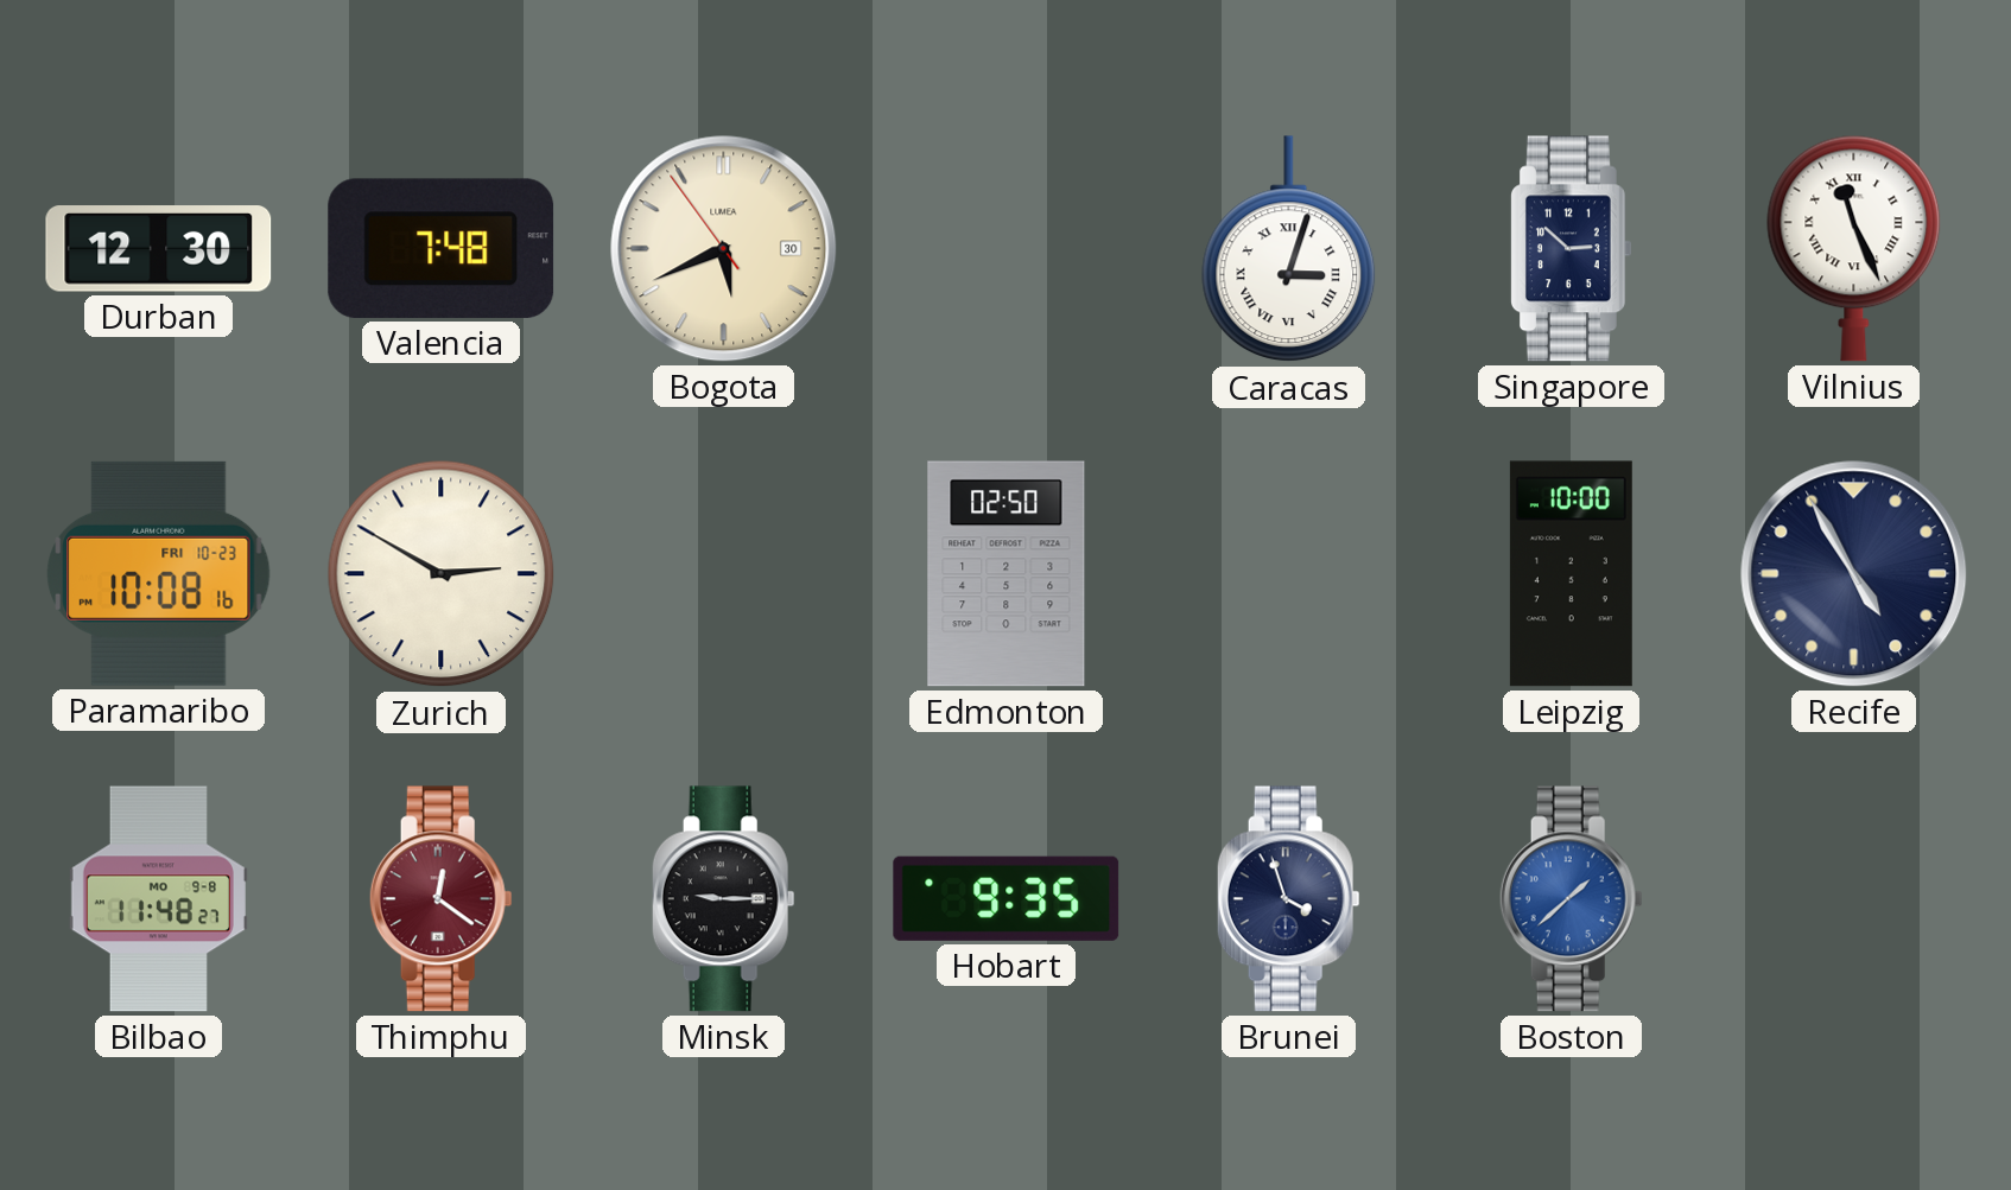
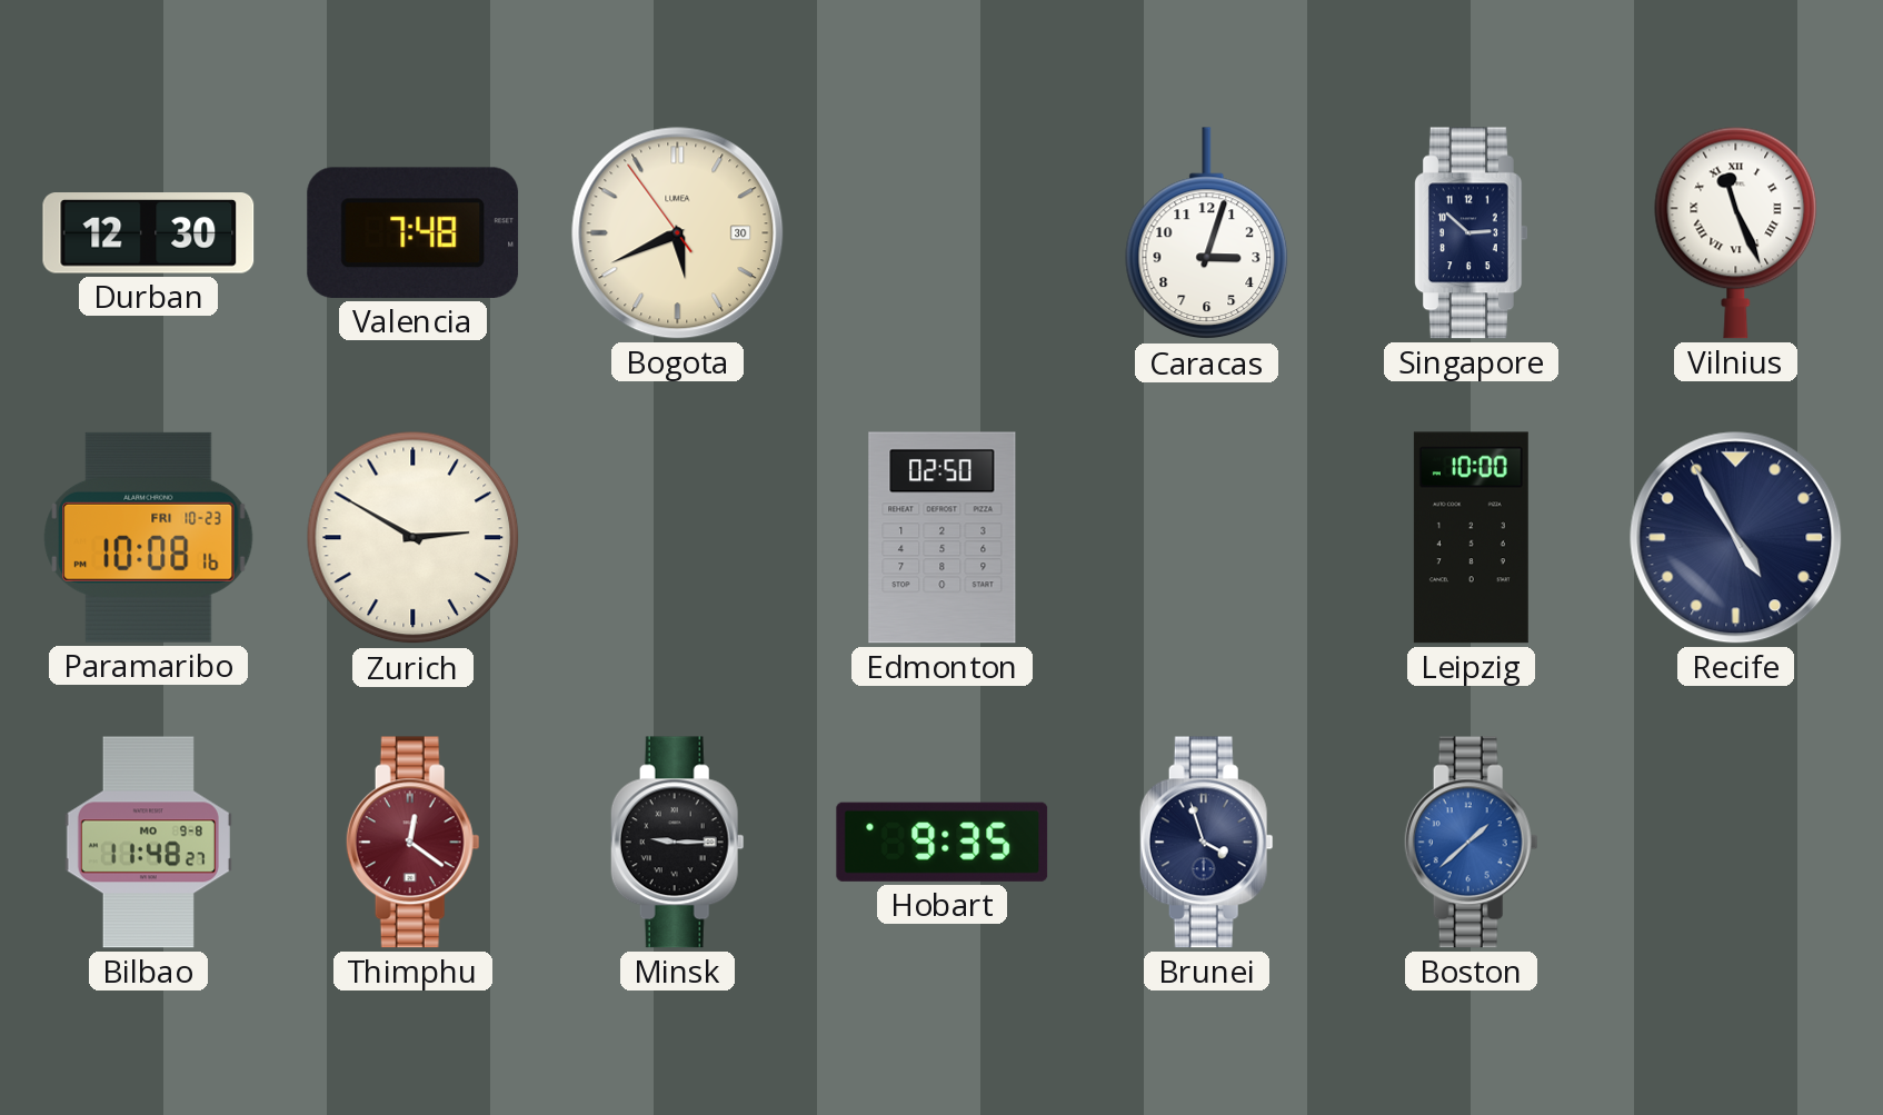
Caracas numerals: Roman -> Arabic
